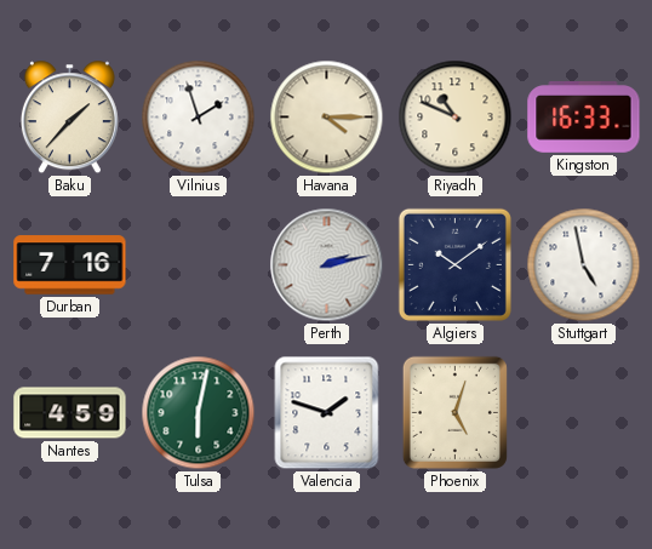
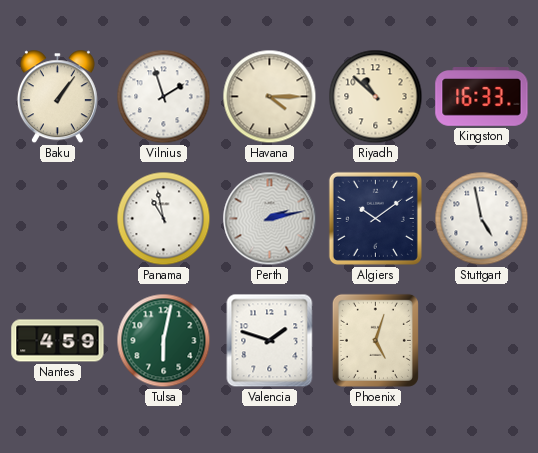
Baku: 1:37 -> 1:06
Riyadh: 10:49 -> 10:52
Durban: 7:16 -> none
Panama: none -> 10:58
